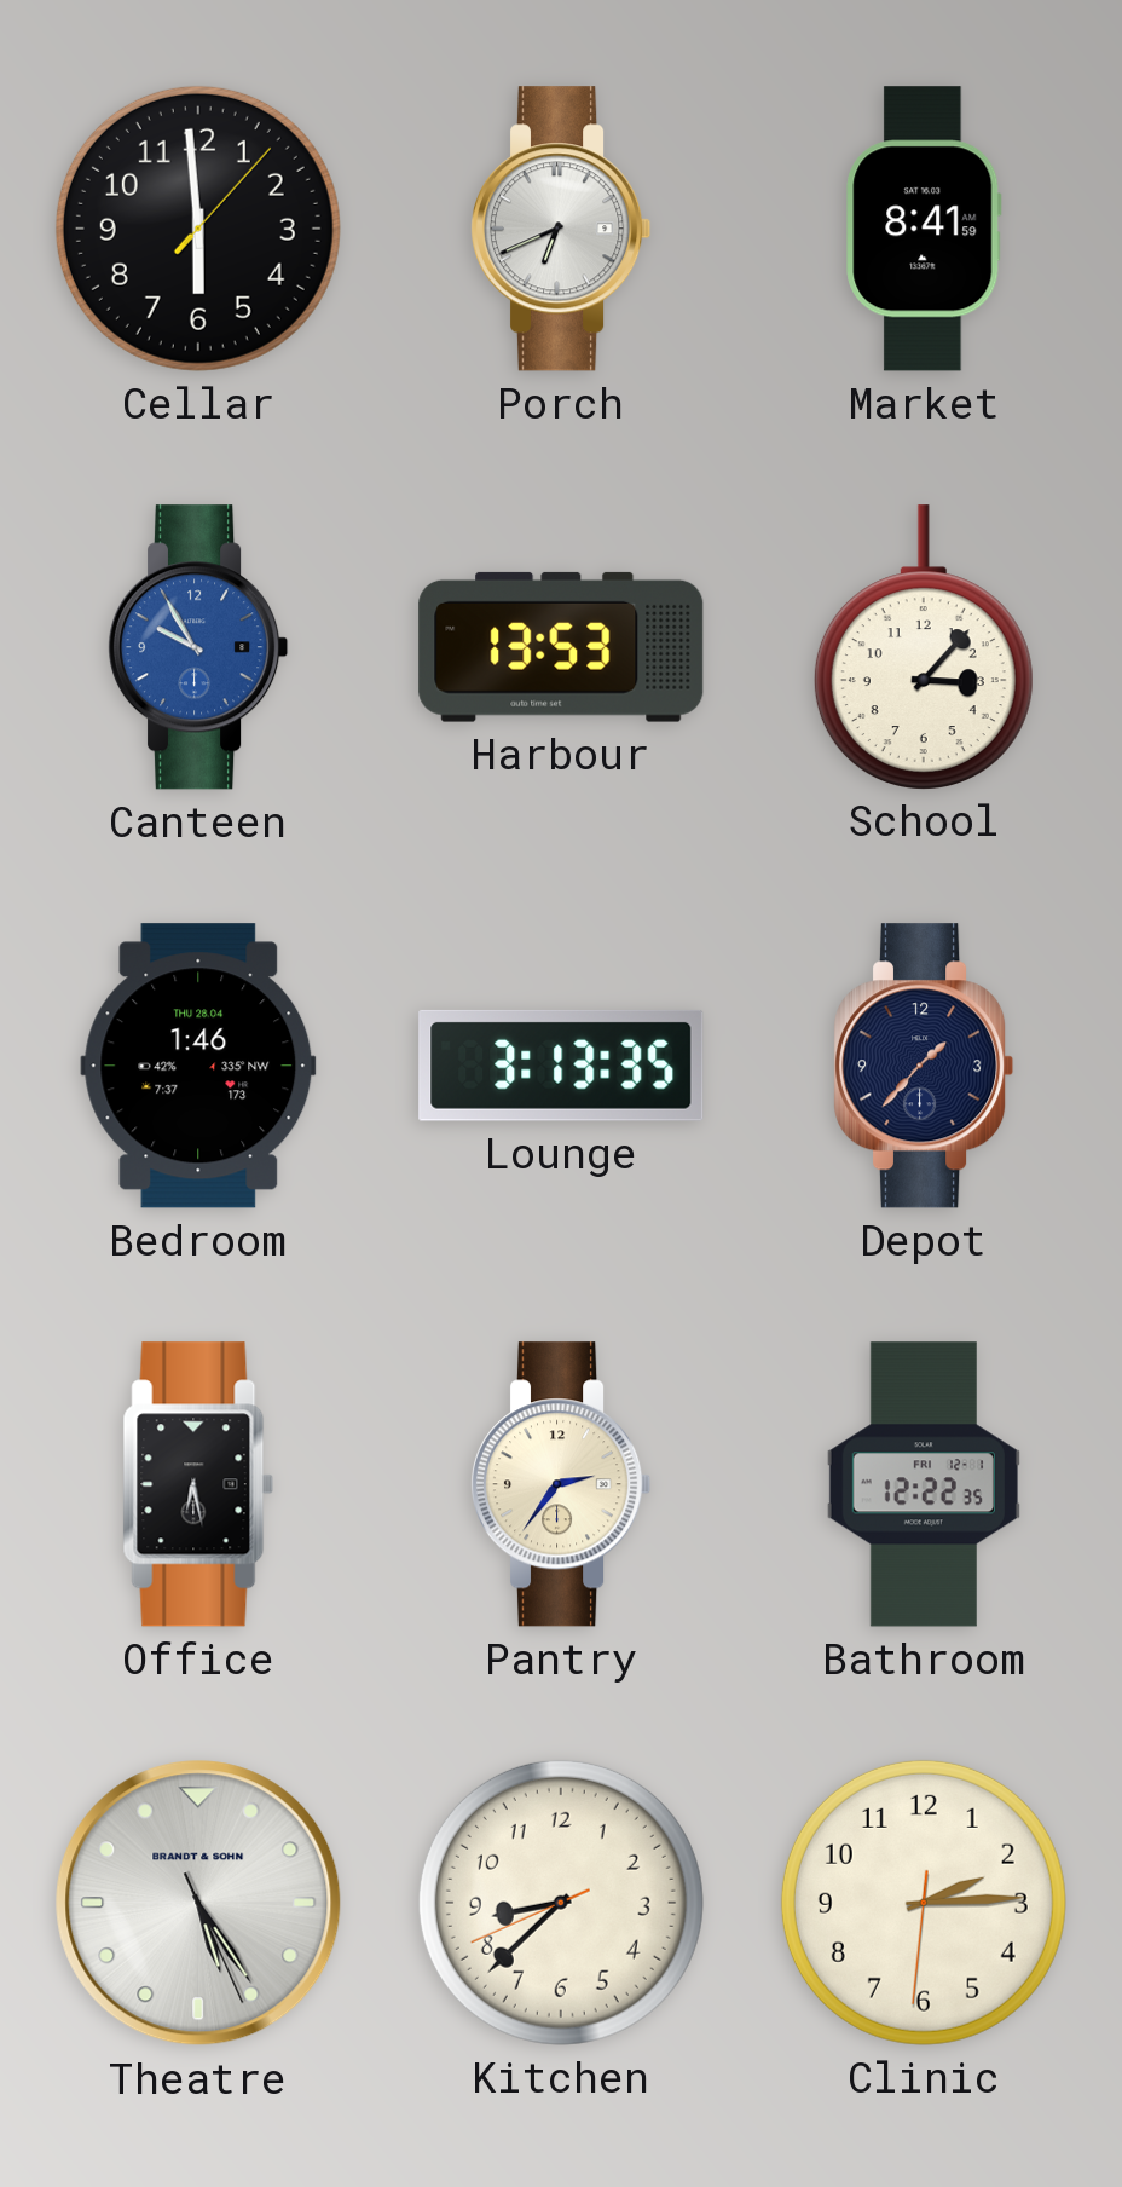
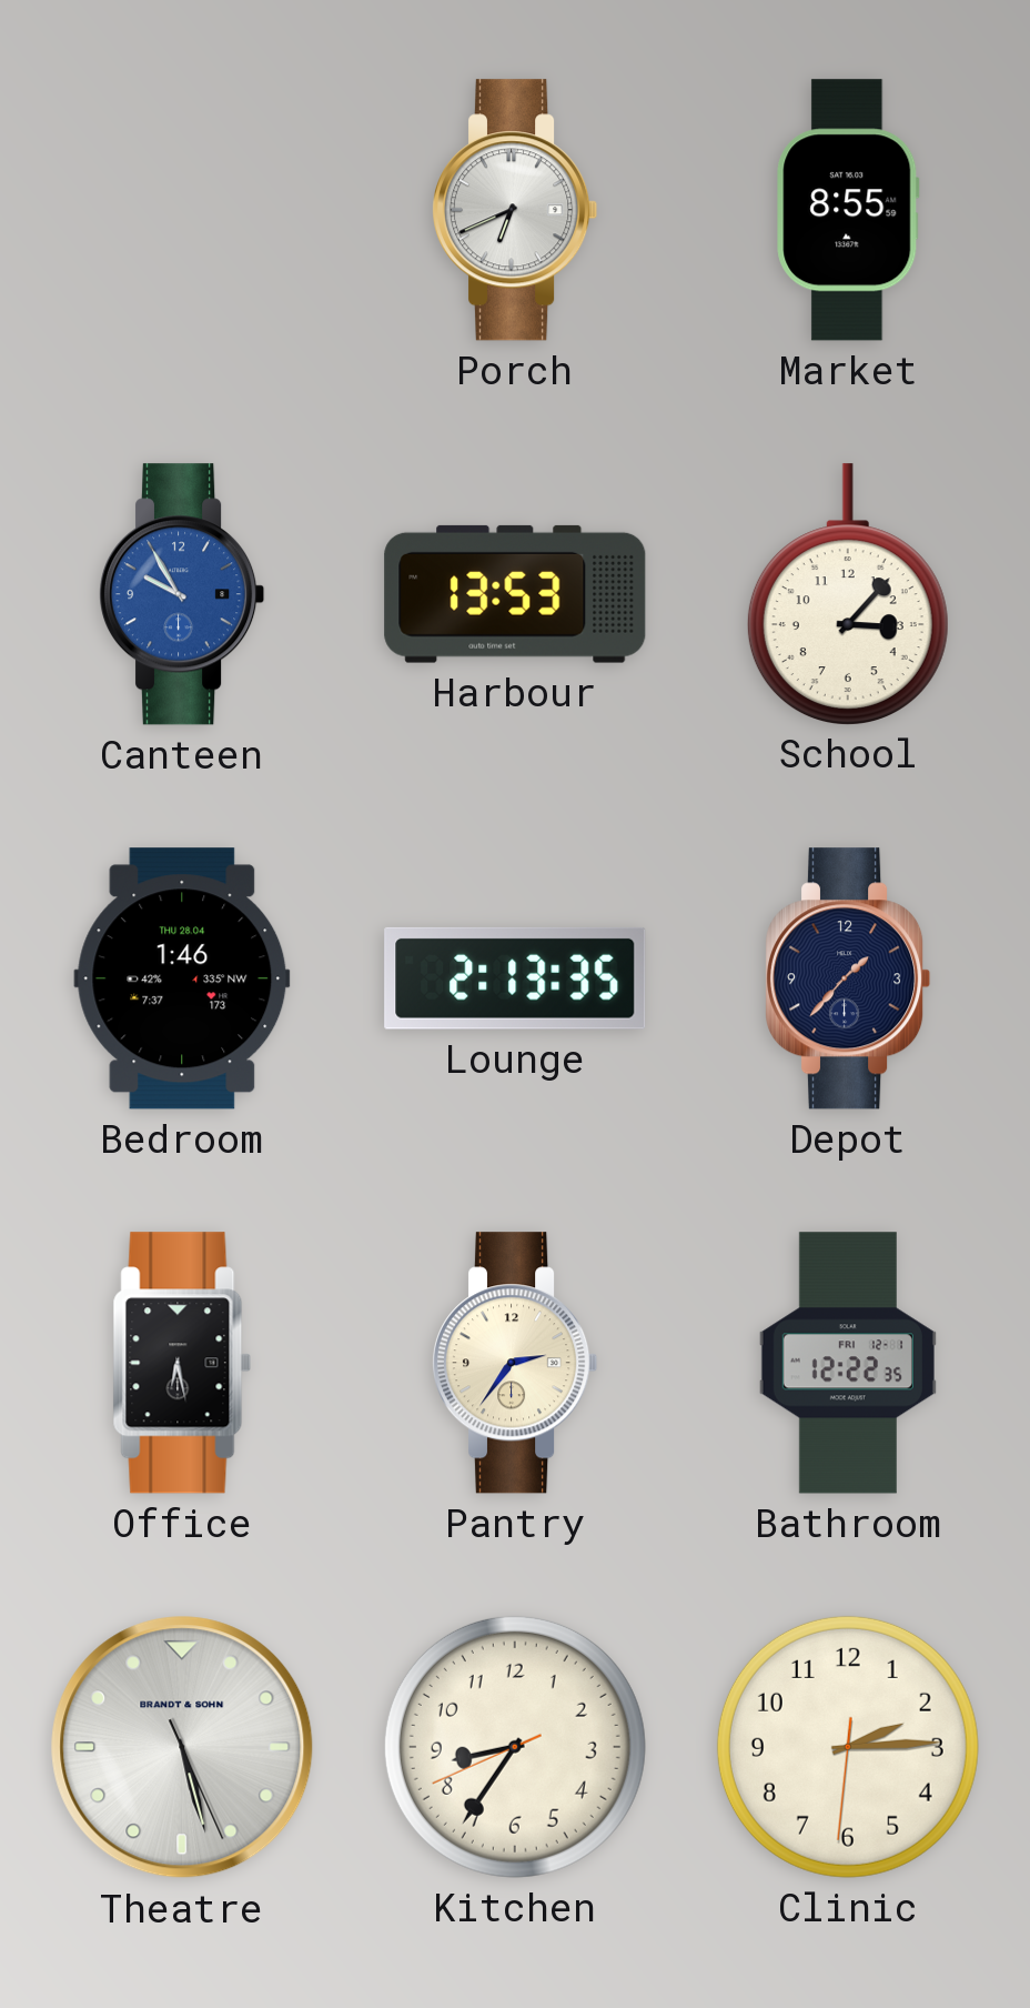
Cellar: 5:59 -> none
Market: 8:41 -> 8:55
Lounge: 3:13 -> 2:13
Theatre: 5:24 -> 5:27
Kitchen: 8:37 -> 8:35
